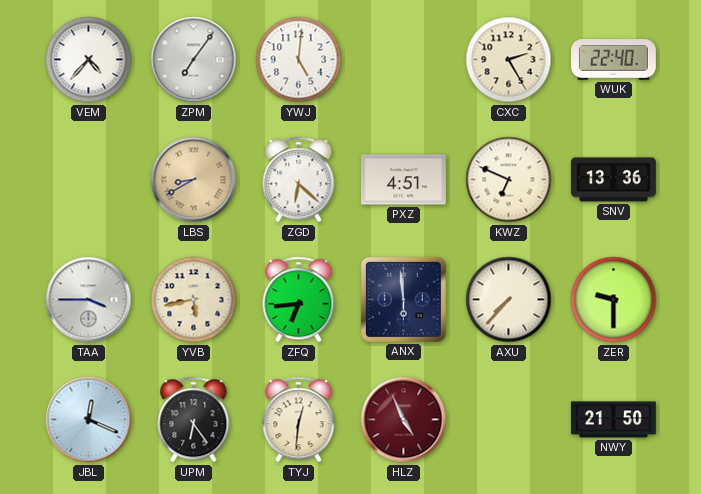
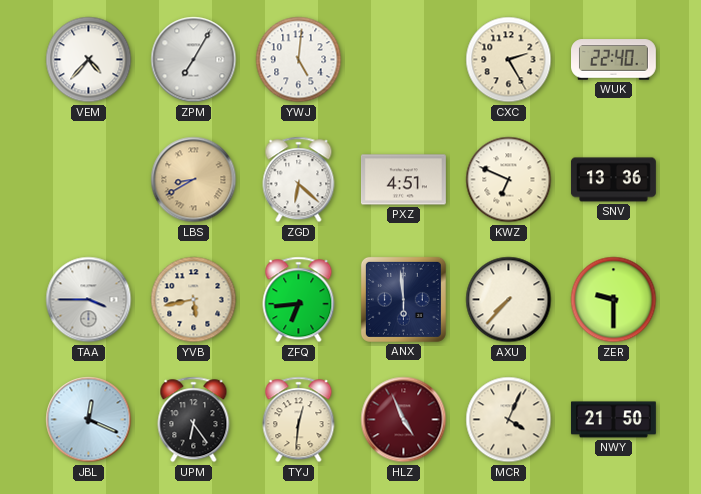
ZPM: 7:06 -> 7:05
MCR: none -> 4:04
